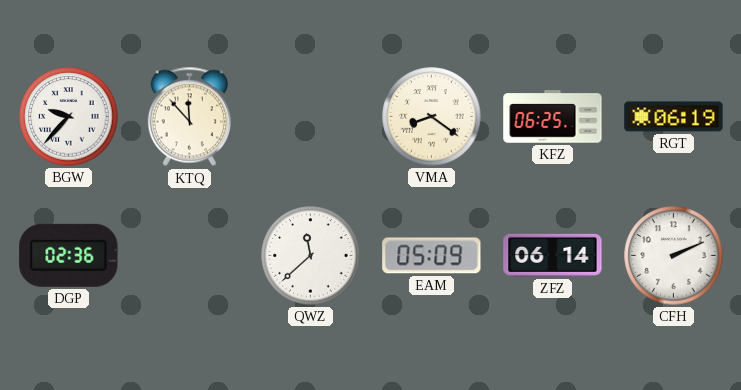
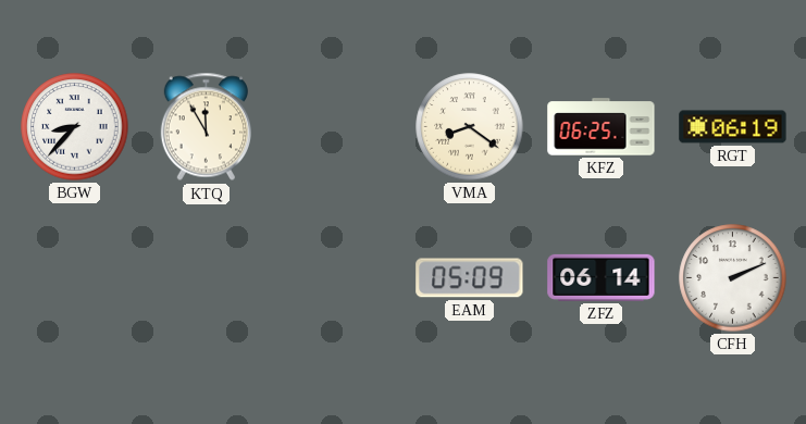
BGW: 9:37 -> 8:37
KTQ: 11:53 -> 11:55
DGP: 02:36 -> none
QWZ: 11:38 -> none
